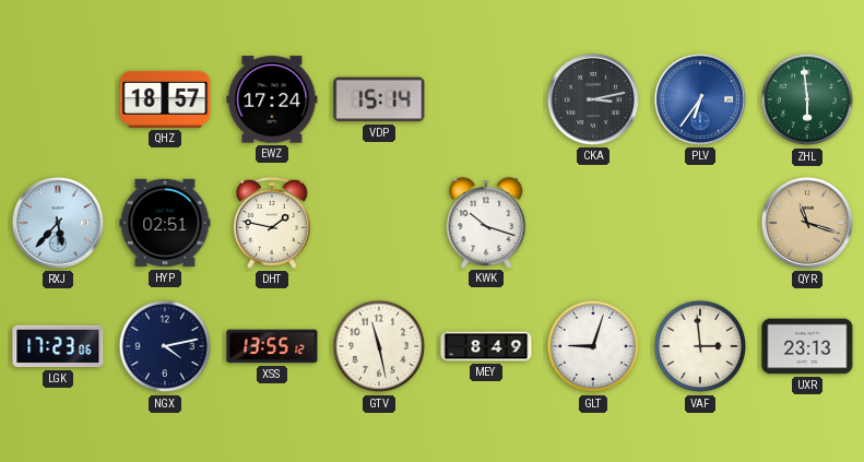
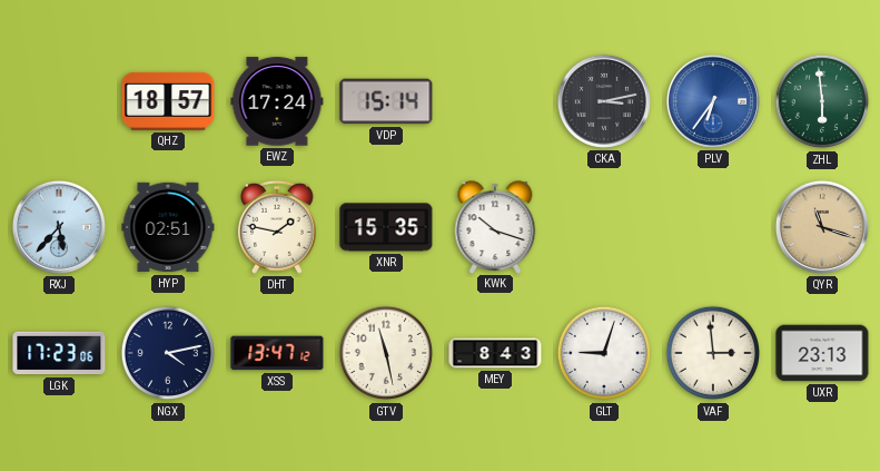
XNR: none -> 15:35
XSS: 13:55 -> 13:47
MEY: 8:49 -> 8:43
